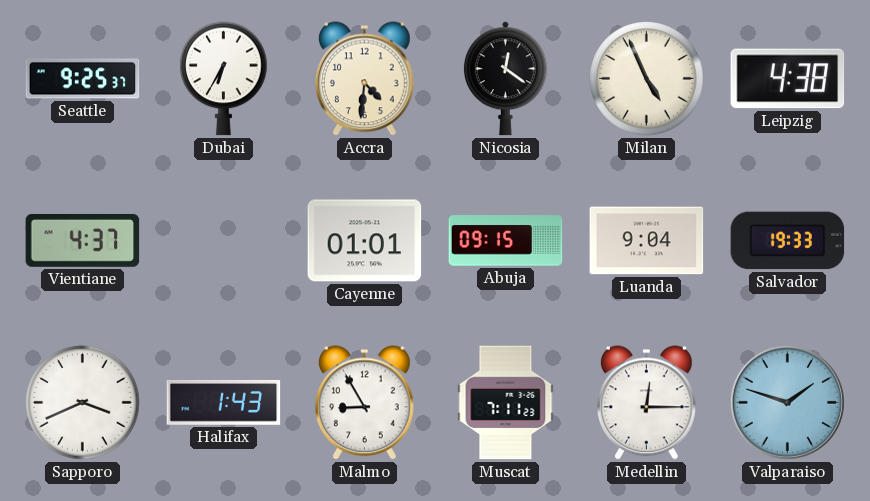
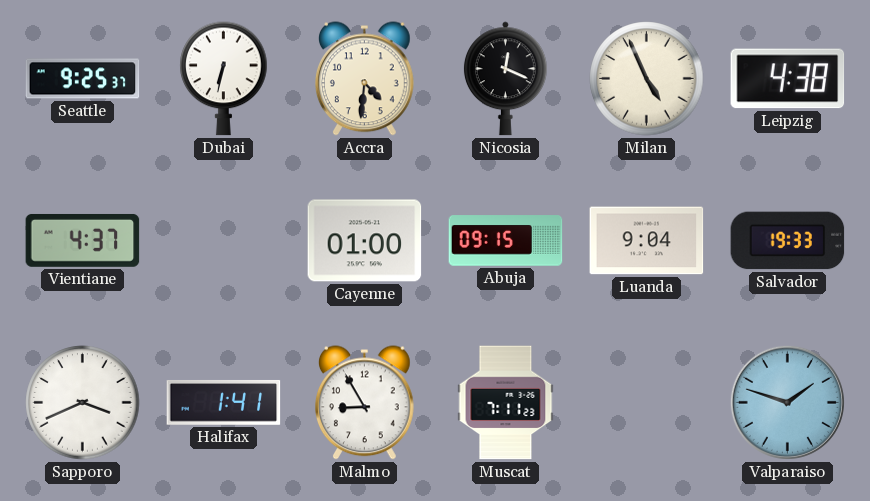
Dubai: 6:35 -> 6:32
Nicosia: 12:21 -> 12:19
Cayenne: 01:01 -> 01:00
Halifax: 1:43 -> 1:41
Medellin: 12:15 -> none
